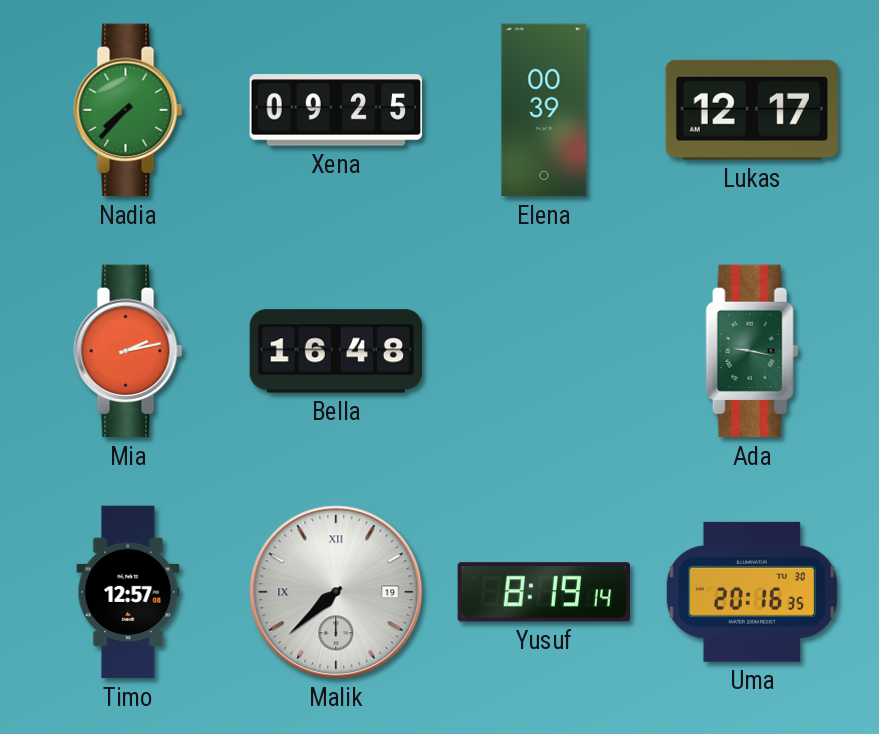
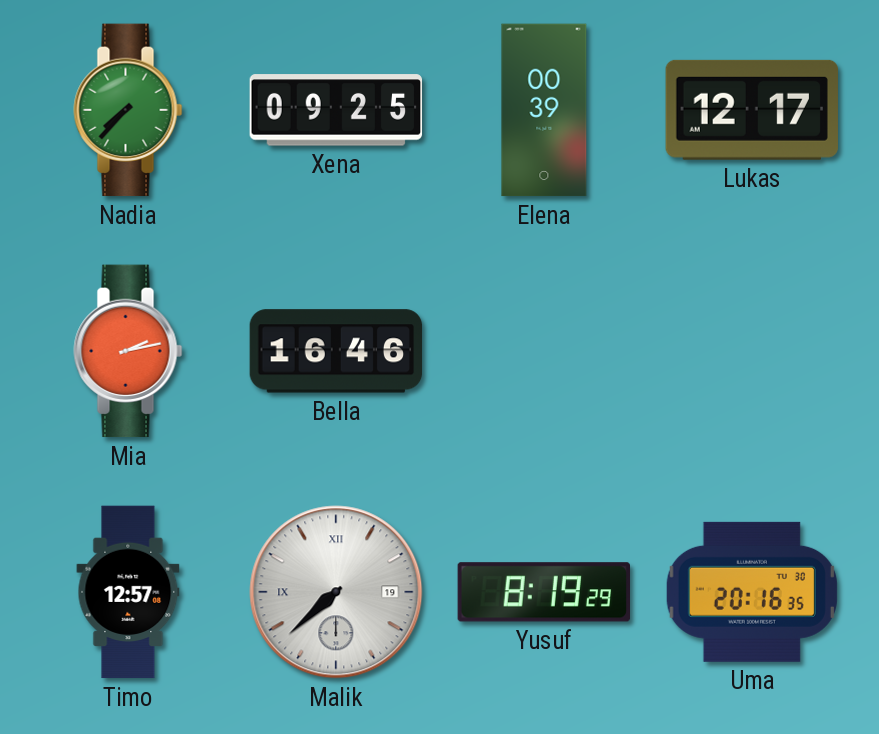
Bella: 16:48 -> 16:46
Ada: 9:17 -> none
Yusuf: 8:19:14 -> 8:19:29
